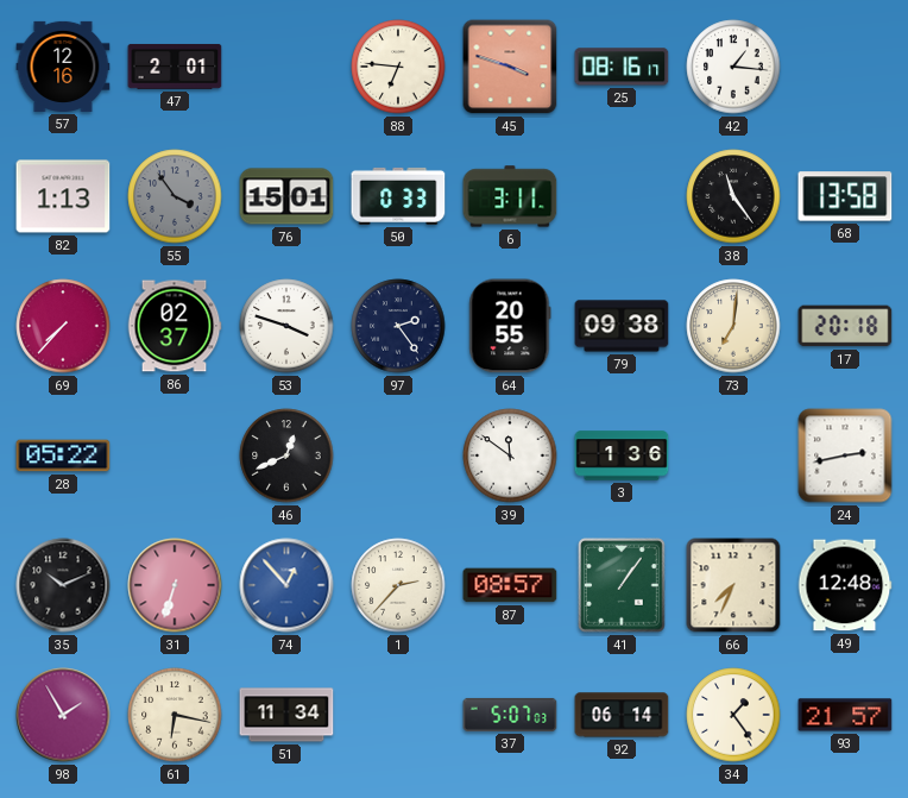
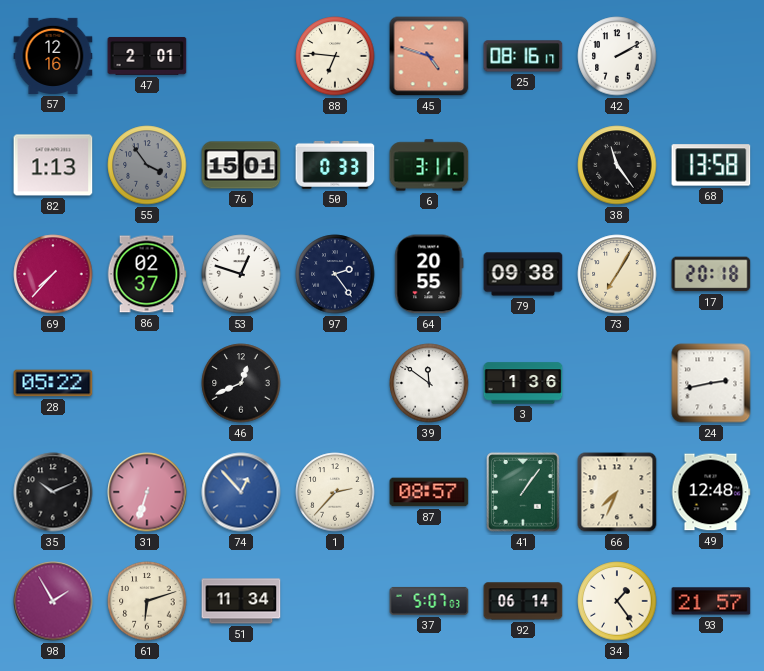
45: 3:48 -> 4:48
42: 1:16 -> 2:10
53: 3:48 -> 12:48
73: 7:01 -> 7:05
61: 6:17 -> 6:12
